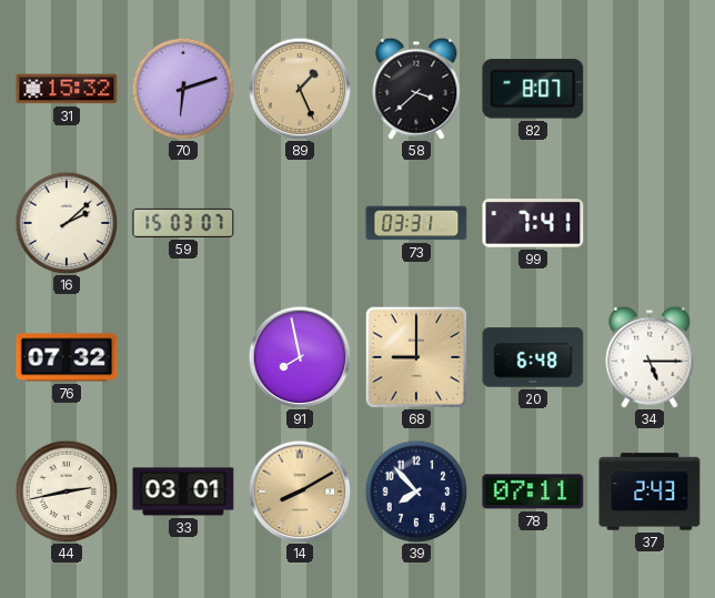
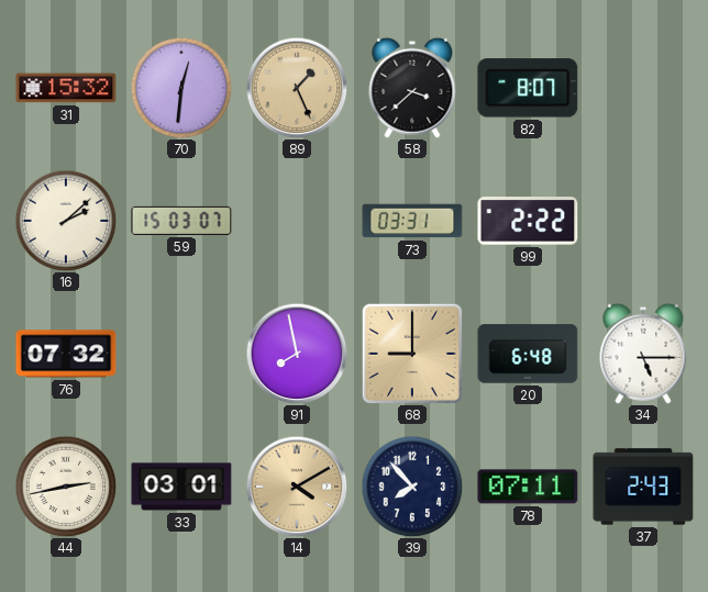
70: 6:12 -> 12:31
99: 7:41 -> 2:22
14: 8:10 -> 4:10
